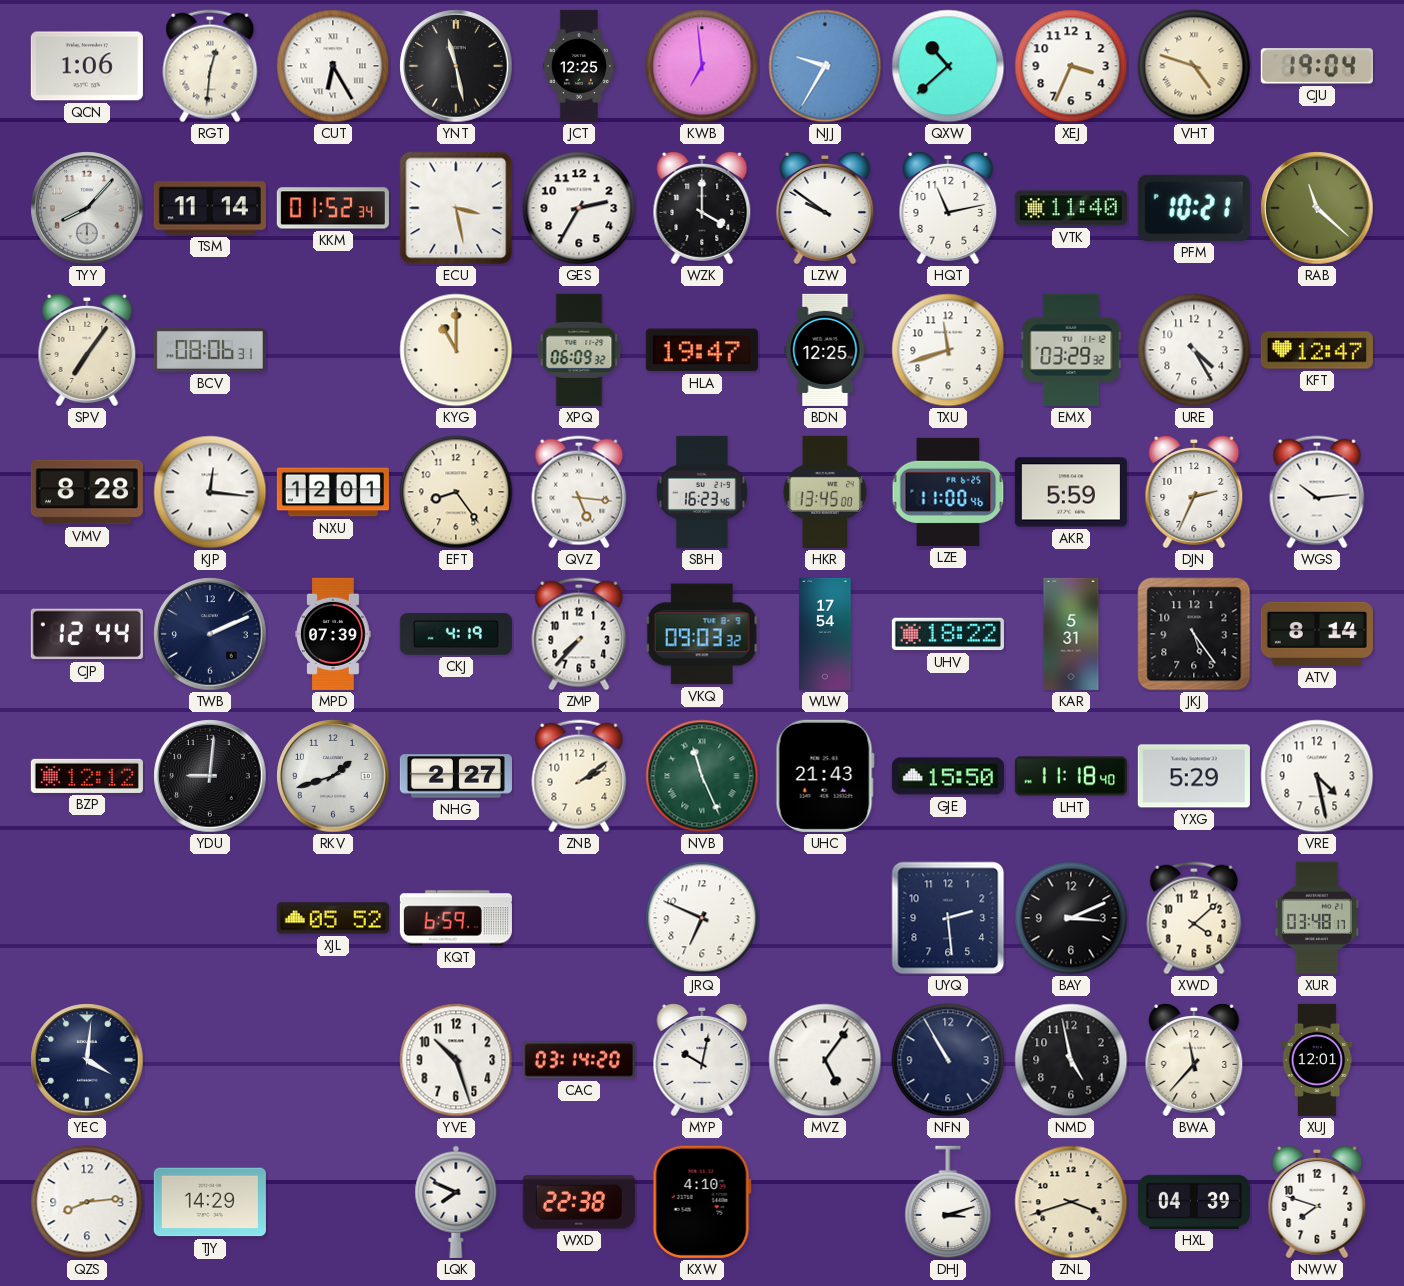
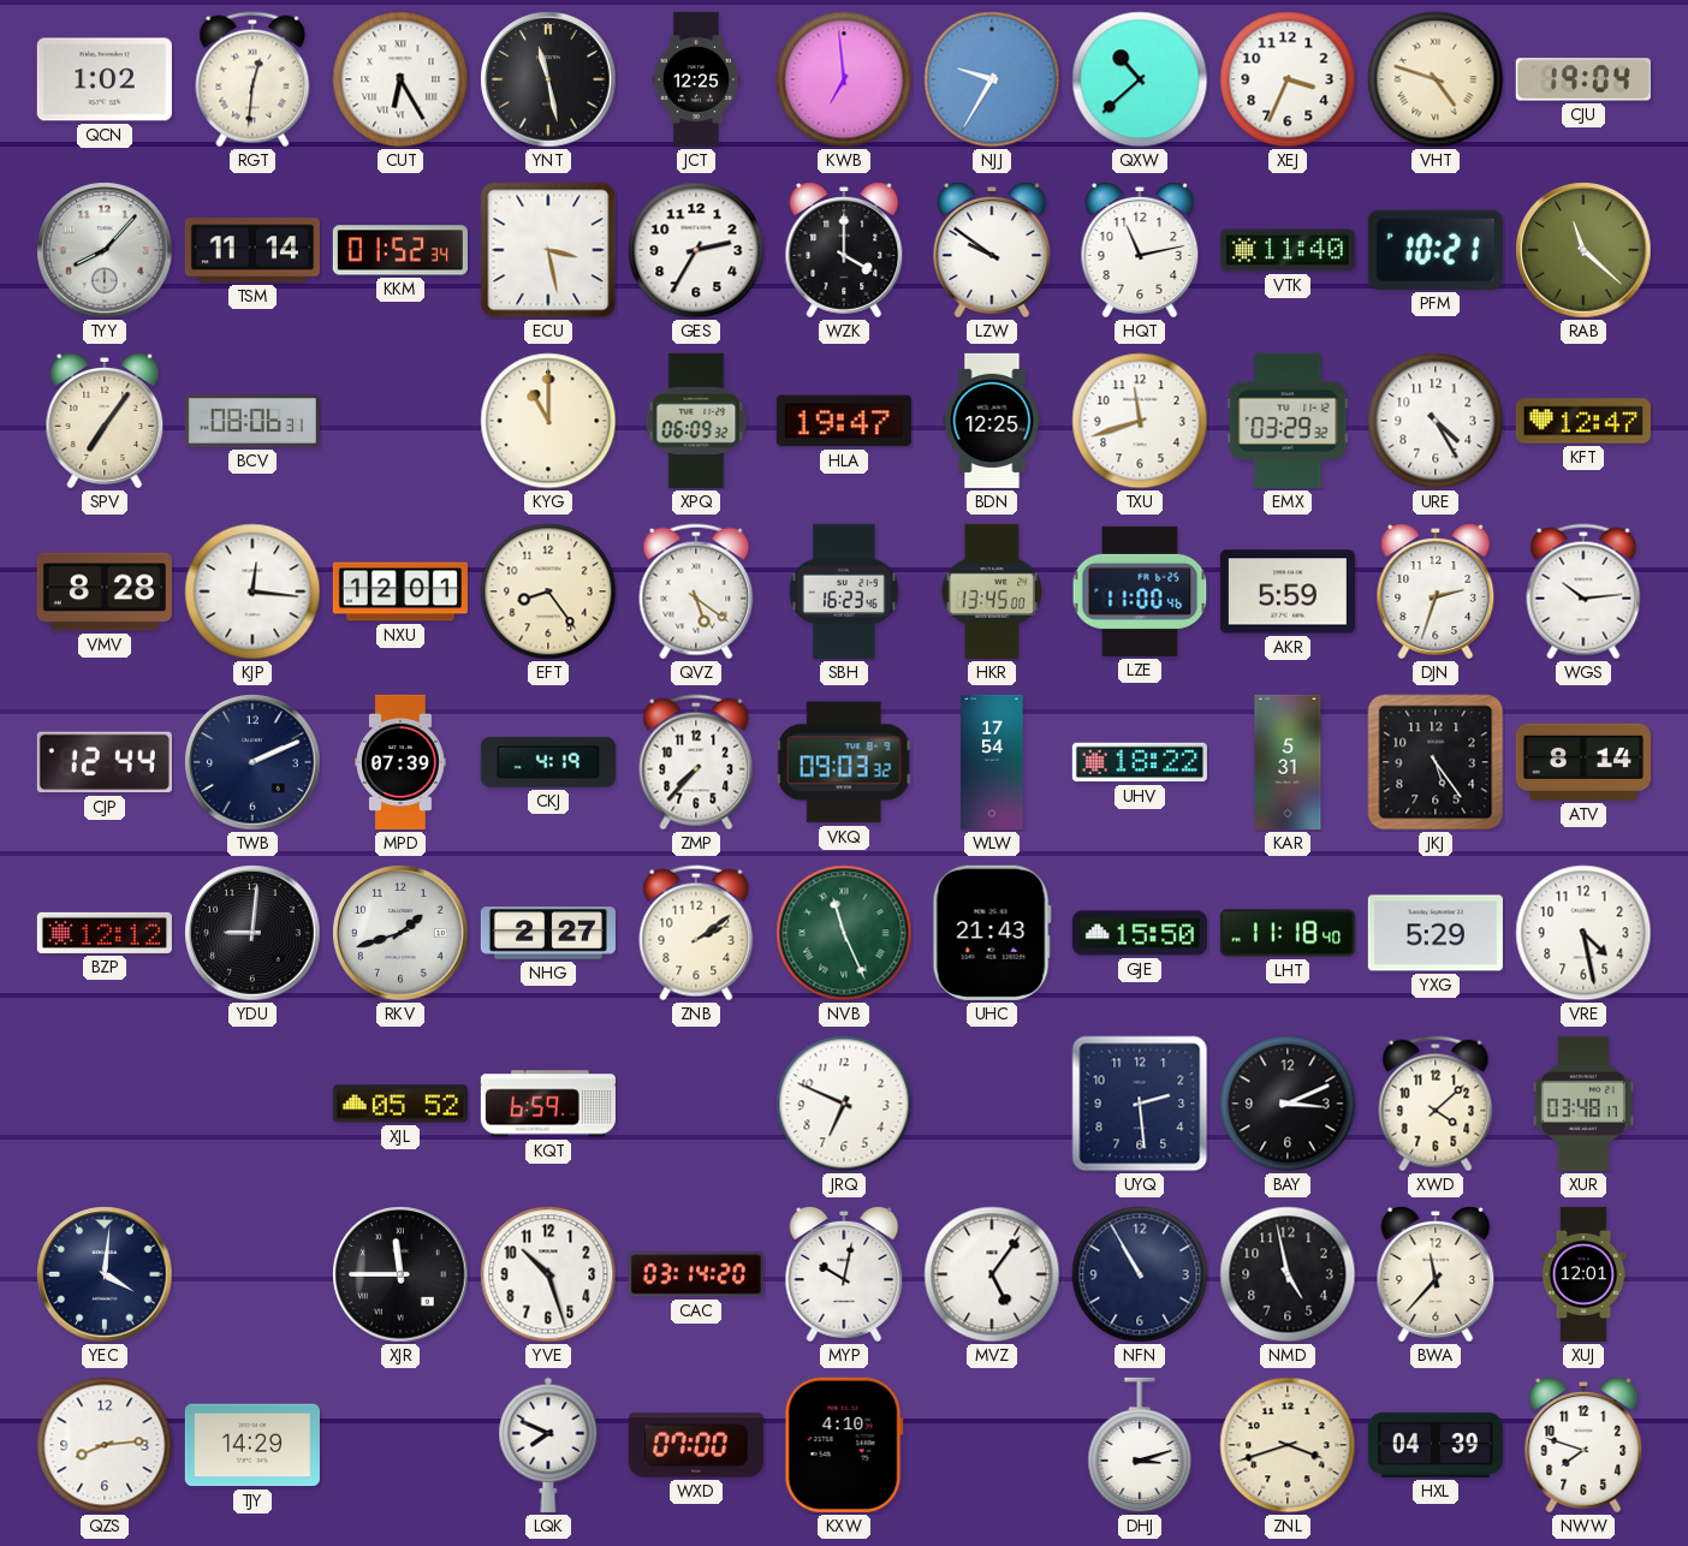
QCN: 1:06 -> 1:02
QVZ: 5:16 -> 5:21
DJN: 2:34 -> 2:33
XJR: none -> 11:45
WXD: 22:38 -> 07:00
